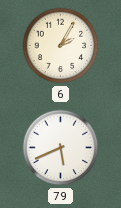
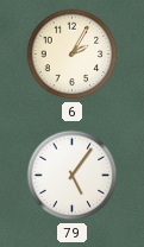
79: 5:41 -> 5:06
